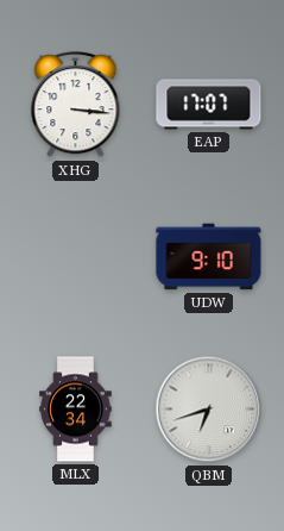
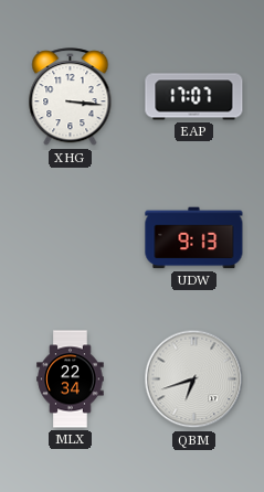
UDW: 9:10 -> 9:13
